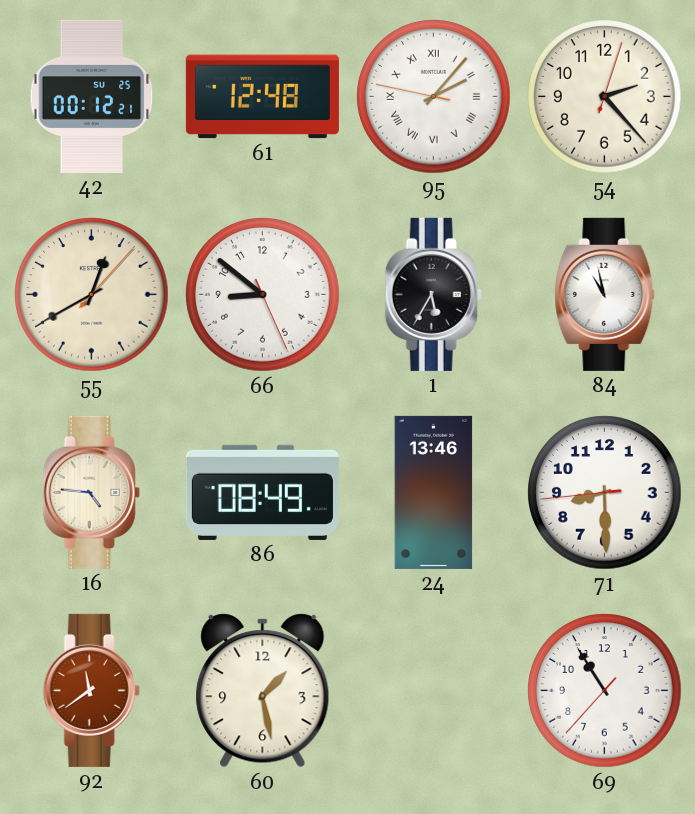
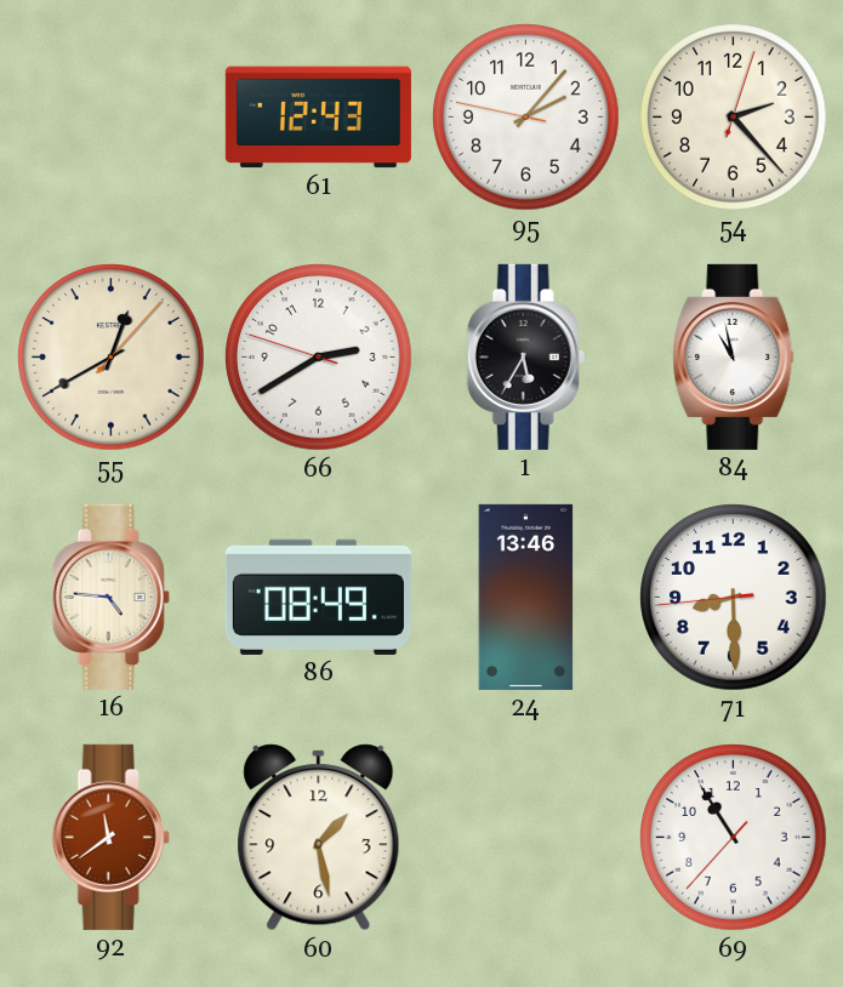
42: 00:12 -> none
61: 12:48 -> 12:43
95 numerals: Roman -> Arabic
66: 8:51 -> 2:39
